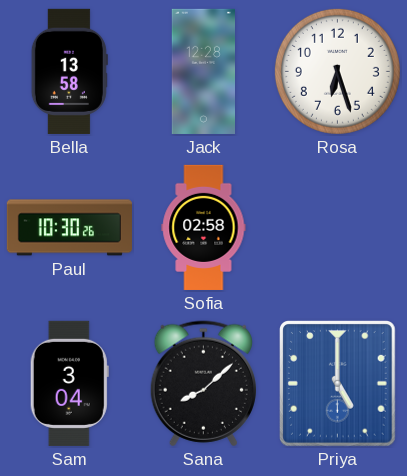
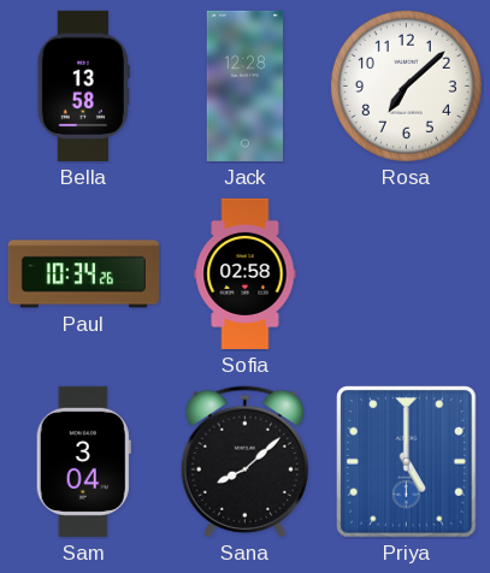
Rosa: 6:27 -> 7:08
Paul: 10:30 -> 10:34
